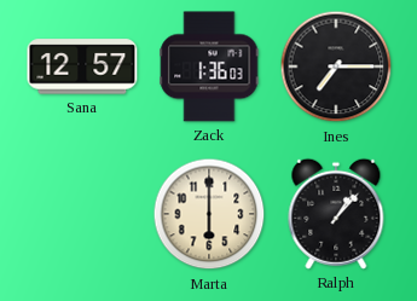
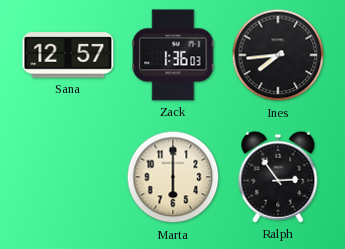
Ines: 7:15 -> 7:44
Ralph: 1:07 -> 2:54
